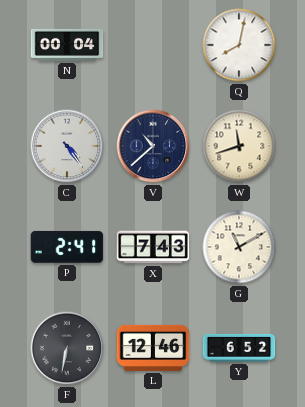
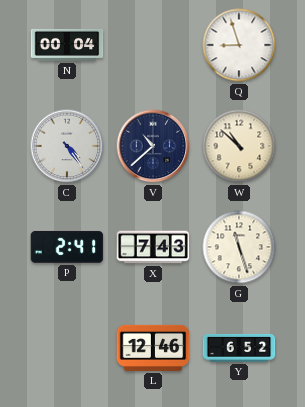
Q: 8:02 -> 8:57
W: 11:42 -> 10:52
G: 11:10 -> 11:27
F: 6:32 -> none
